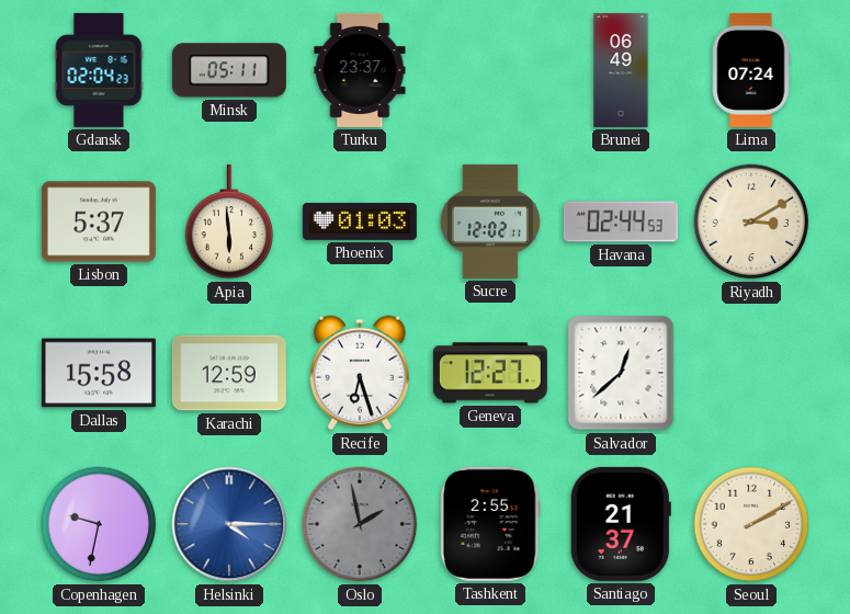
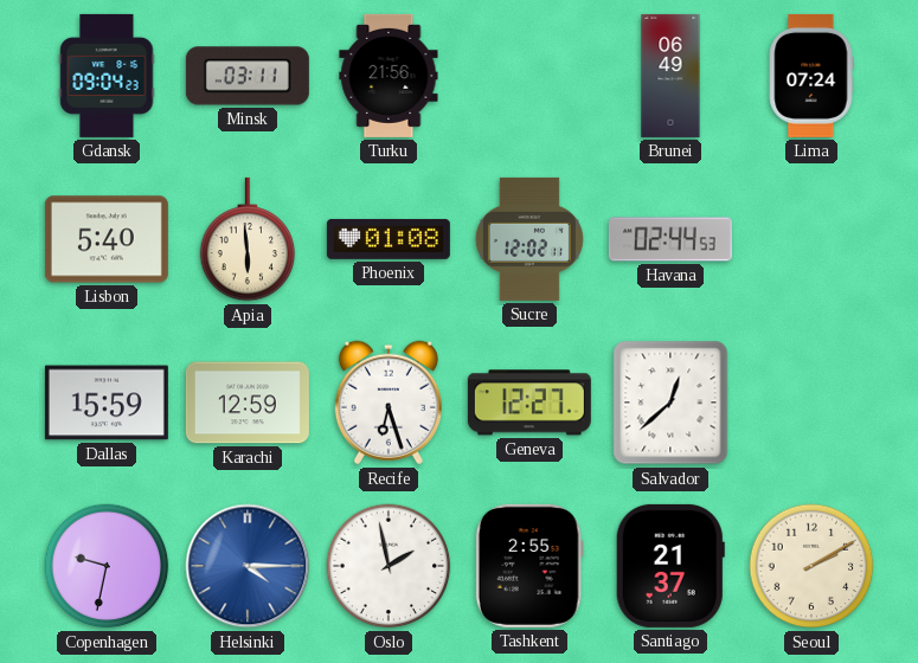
Gdansk: 02:04 -> 09:04
Minsk: 05:11 -> 03:11
Turku: 23:37 -> 21:56
Lisbon: 5:37 -> 5:40
Phoenix: 01:03 -> 01:08
Riyadh: 3:10 -> none
Dallas: 15:58 -> 15:59
Oslo dial: grey -> white
